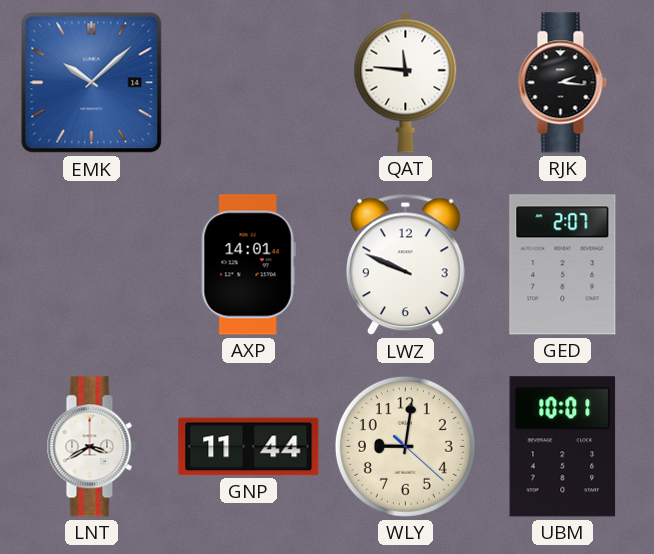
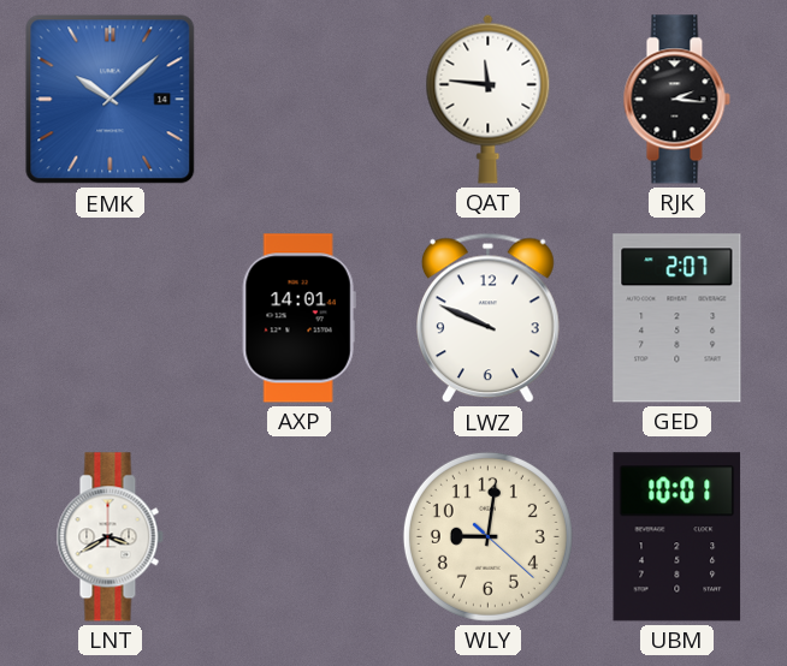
GNP: 11:44 -> none
